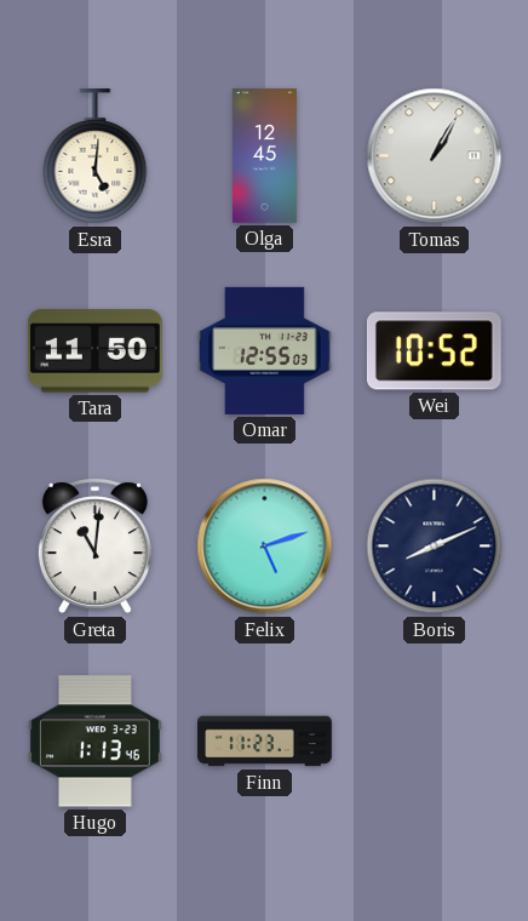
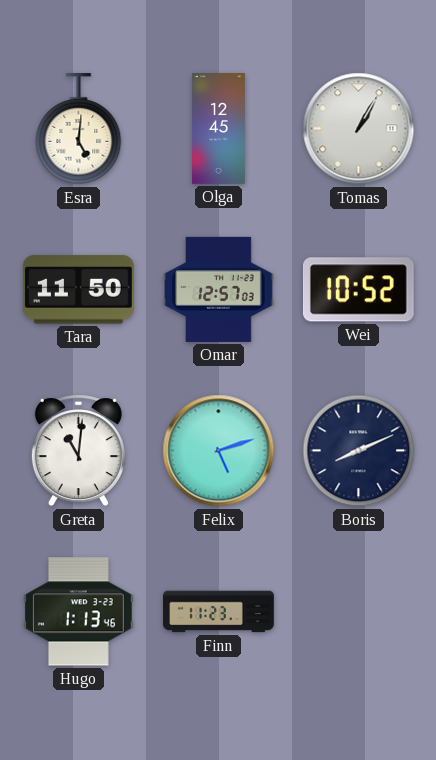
Omar: 12:55 -> 12:57
